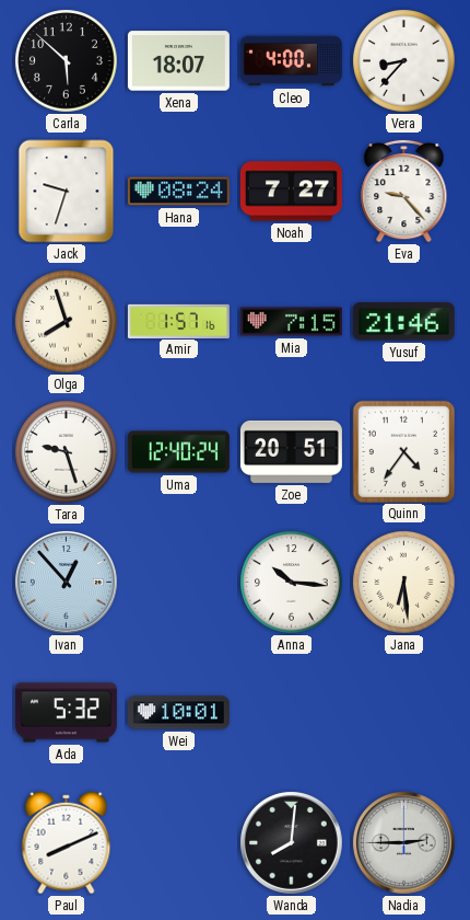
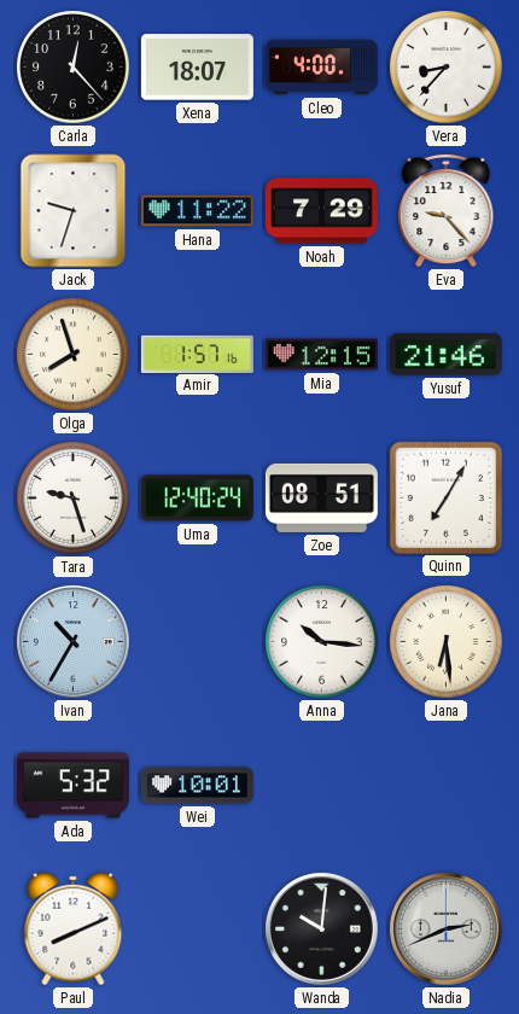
Carla: 5:52 -> 12:23
Hana: 08:24 -> 11:22
Noah: 7:27 -> 7:29
Mia: 7:15 -> 12:15
Zoe: 20:51 -> 08:51
Quinn: 4:36 -> 7:05
Ivan: 12:53 -> 10:35
Wanda: 8:01 -> 10:01
Nadia: 2:45 -> 2:41
